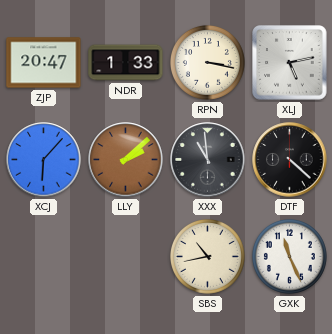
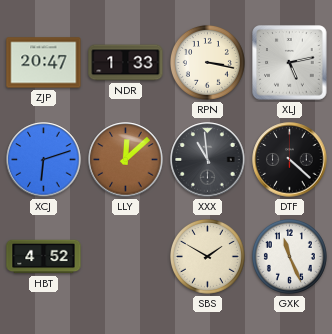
XCJ: 6:07 -> 6:12
LLY: 2:08 -> 12:08
HBT: none -> 4:52
SBS: 10:43 -> 1:50
